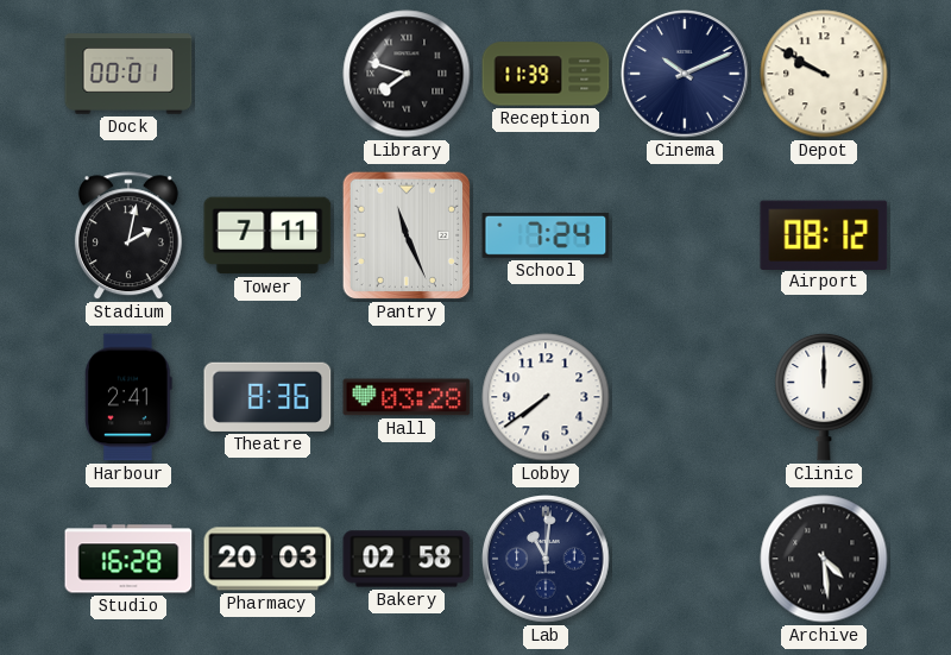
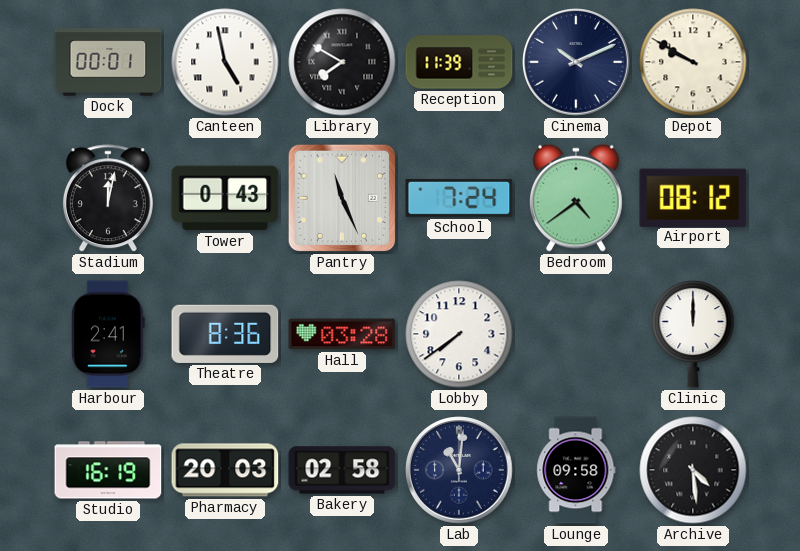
Canteen: none -> 4:58
Library: 7:48 -> 7:50
Stadium: 2:02 -> 12:02
Tower: 7:11 -> 0:43
Bedroom: none -> 4:39
Studio: 16:28 -> 16:19
Lounge: none -> 09:58
